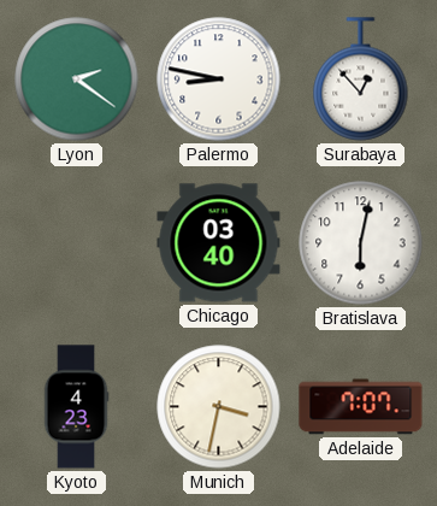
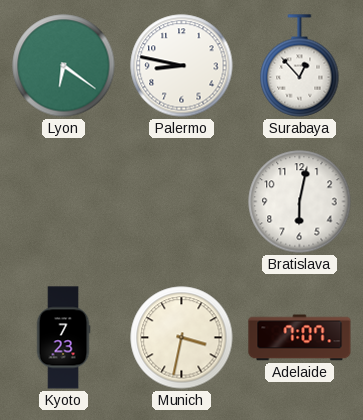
Lyon: 2:21 -> 6:21
Chicago: 03:40 -> none
Kyoto: 4:23 -> 7:23
